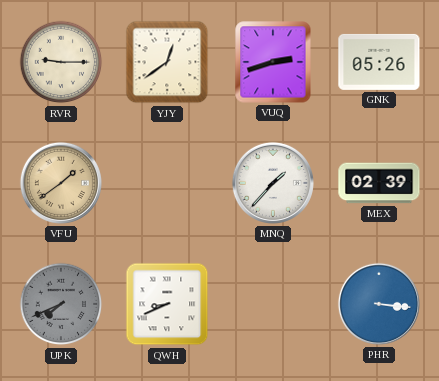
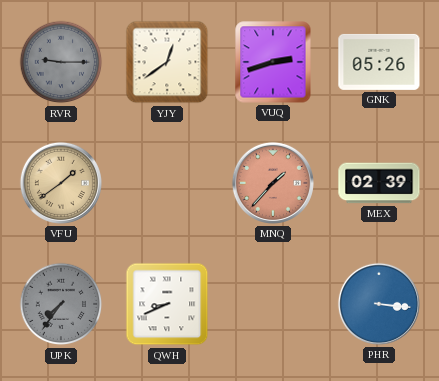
RVR dial: cream -> grey
MNQ dial: white -> salmon
UPK: 7:41 -> 7:36
